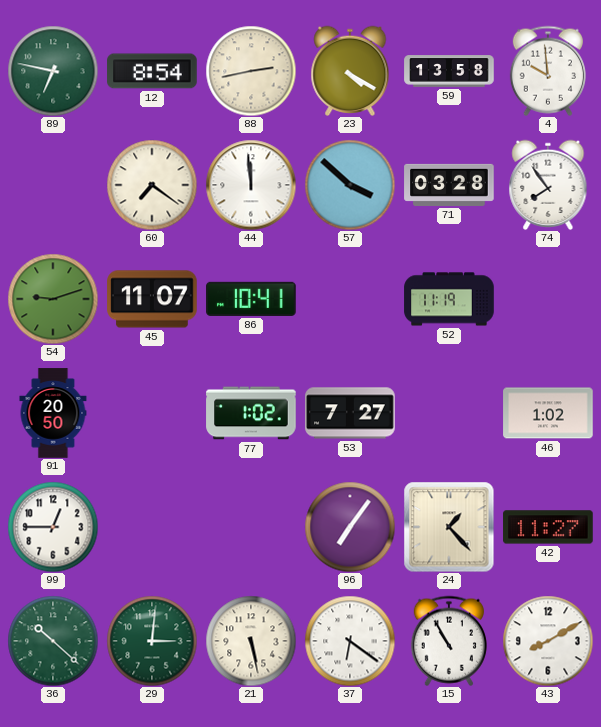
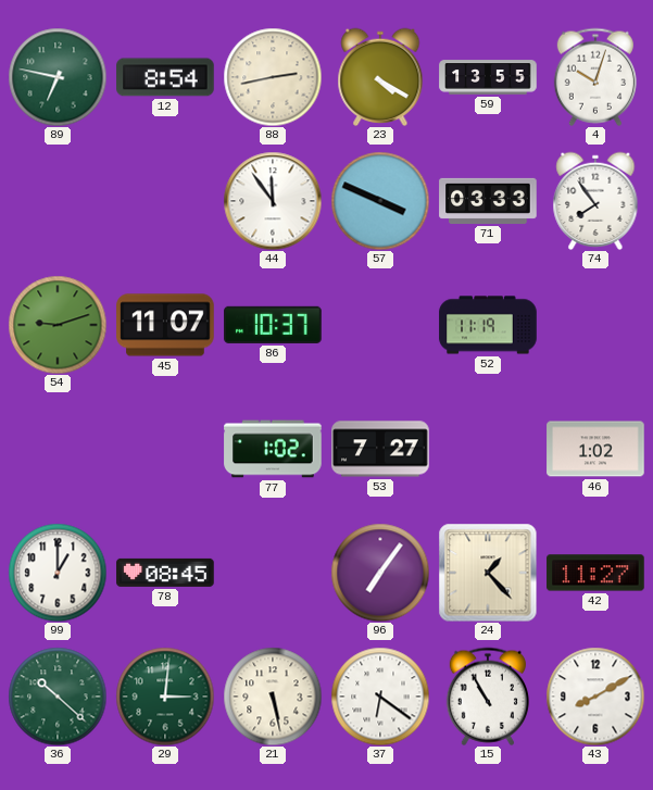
59: 13:58 -> 13:55
4: 9:59 -> 10:03
60: 7:21 -> none
44: 11:59 -> 11:54
57: 3:52 -> 3:49
71: 03:28 -> 03:33
86: 10:41 -> 10:37
91: 20:50 -> none
99: 12:45 -> 1:00
78: none -> 08:45
